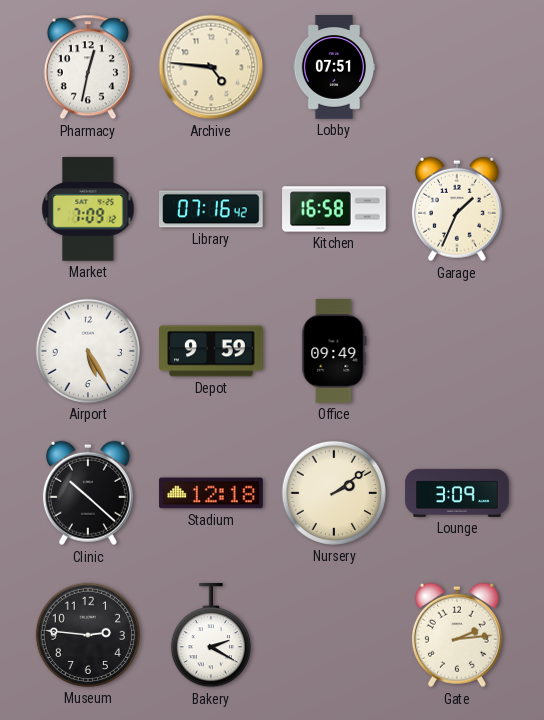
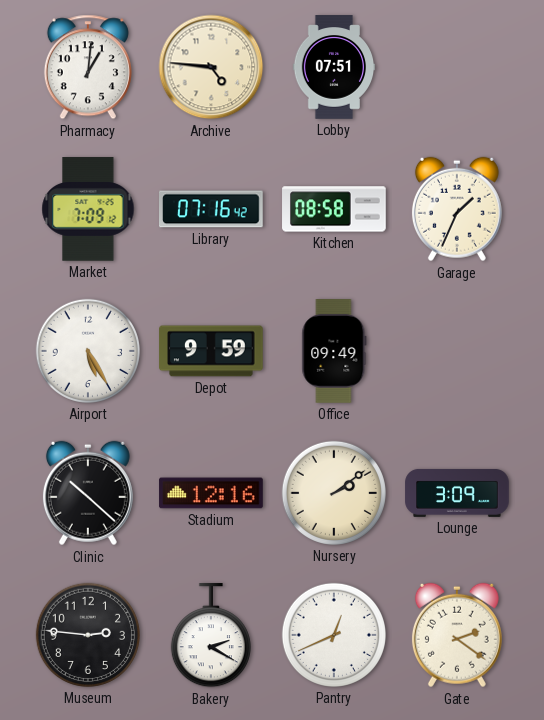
Pharmacy: 12:32 -> 1:01
Kitchen: 16:58 -> 08:58
Stadium: 12:18 -> 12:16
Pantry: none -> 12:41
Gate: 2:14 -> 2:21
